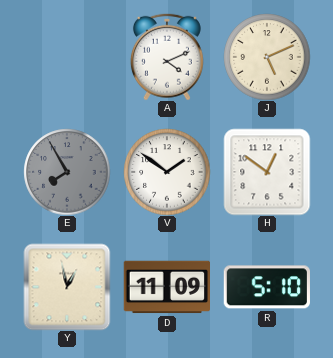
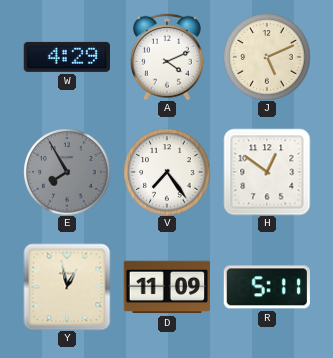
W: none -> 4:29
V: 1:51 -> 7:24
R: 5:10 -> 5:11
